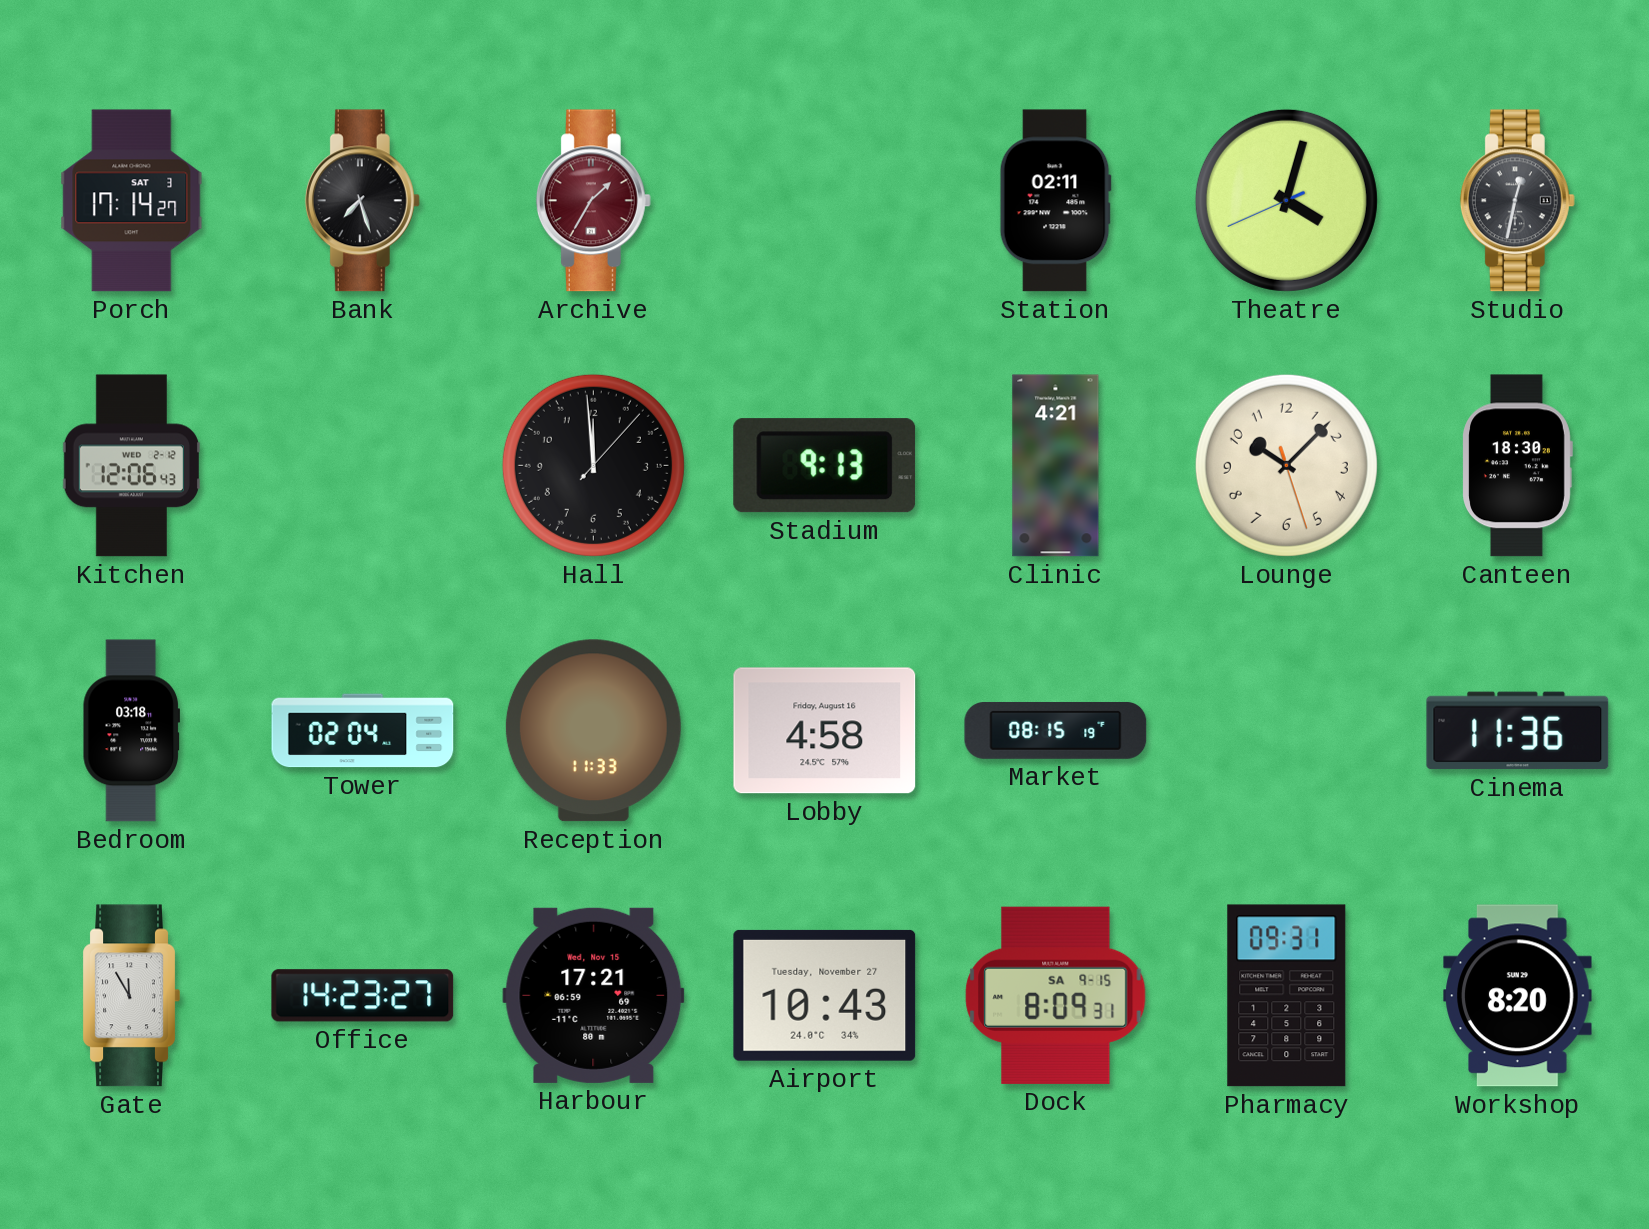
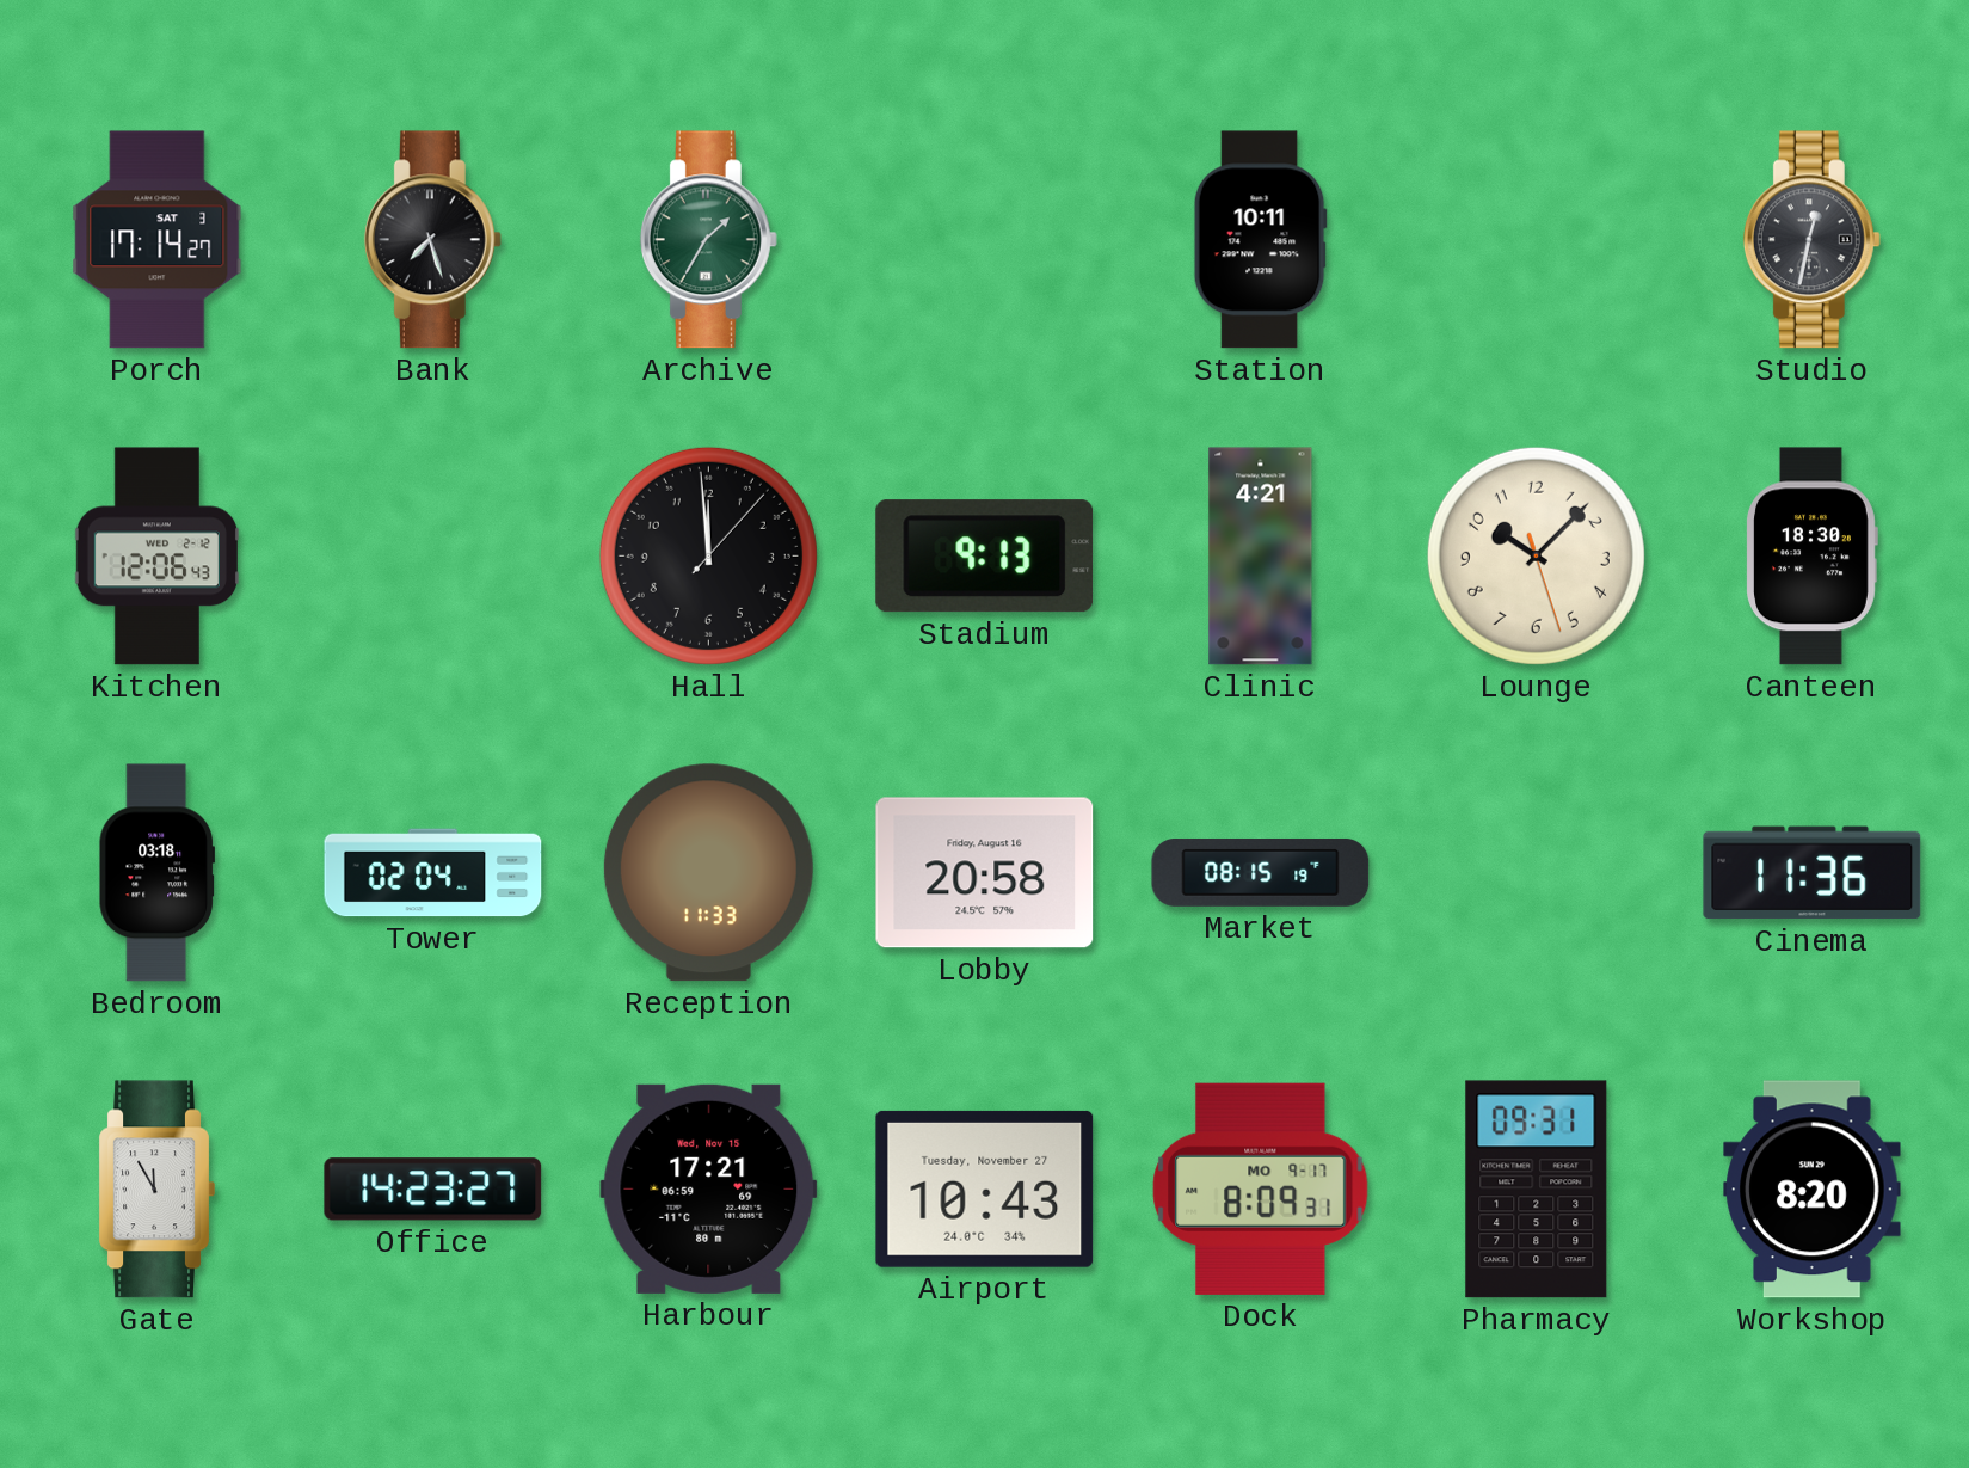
Archive dial: burgundy -> green
Station: 02:11 -> 10:11
Theatre: 4:02 -> none
Lobby: 4:58 -> 20:58
Dock date: SA 9-15 -> MO 9-17
